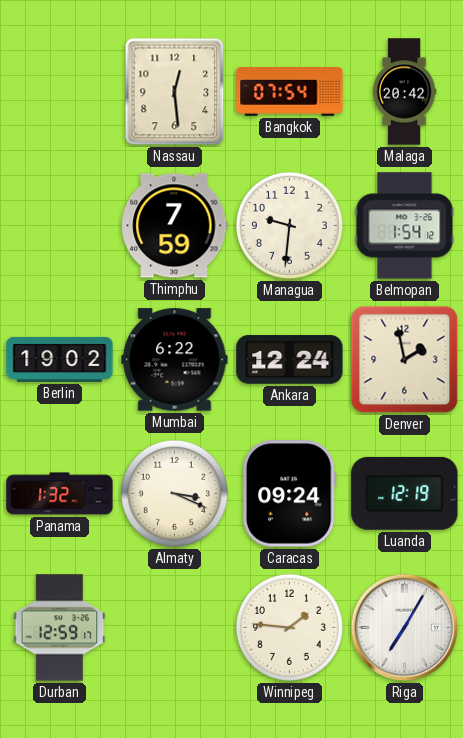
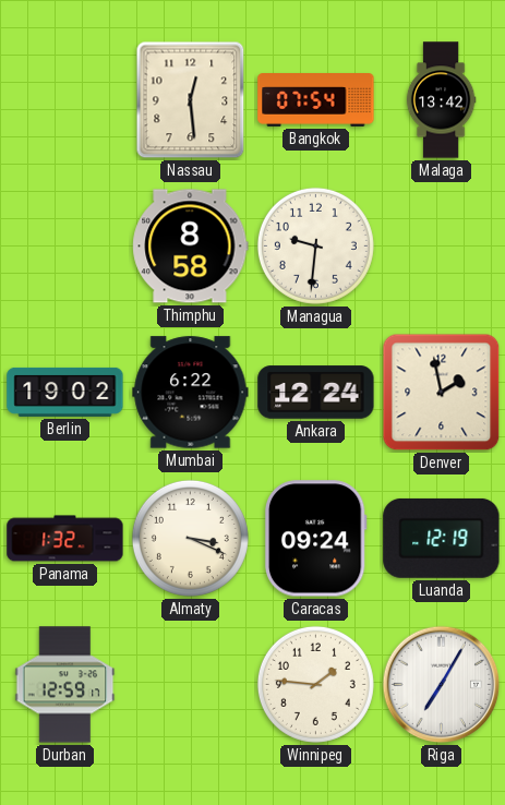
Malaga: 20:42 -> 13:42
Thimphu: 7:59 -> 8:58
Belmopan: 1:54 -> none
